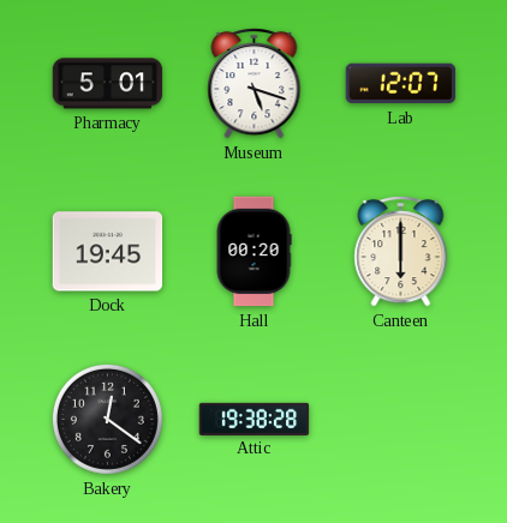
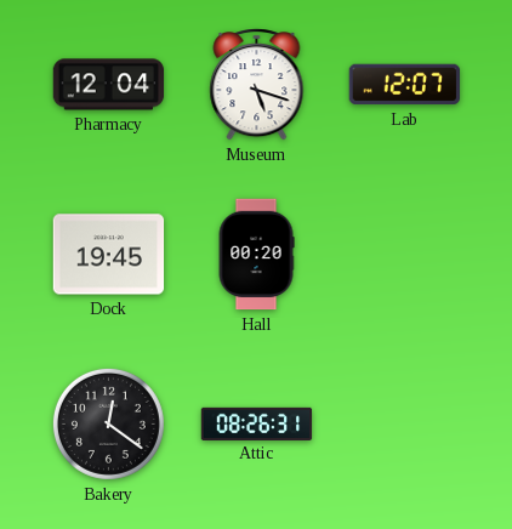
Pharmacy: 5:01 -> 12:04
Canteen: 6:00 -> none
Attic: 19:38 -> 08:26
